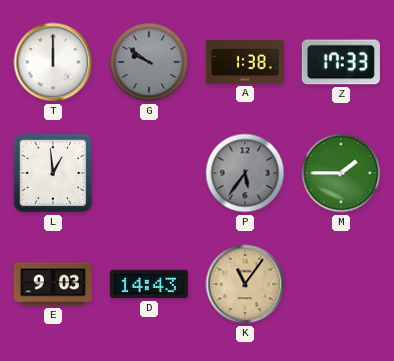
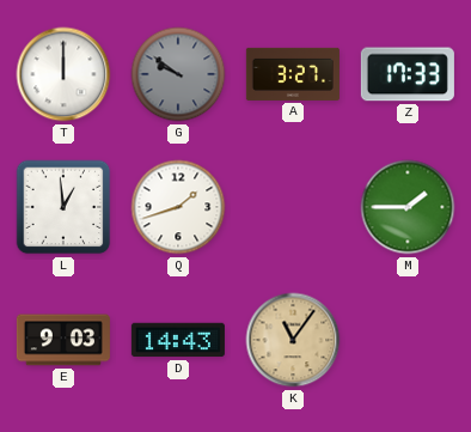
A: 1:38 -> 3:27
Q: none -> 1:42
P: 5:36 -> none
